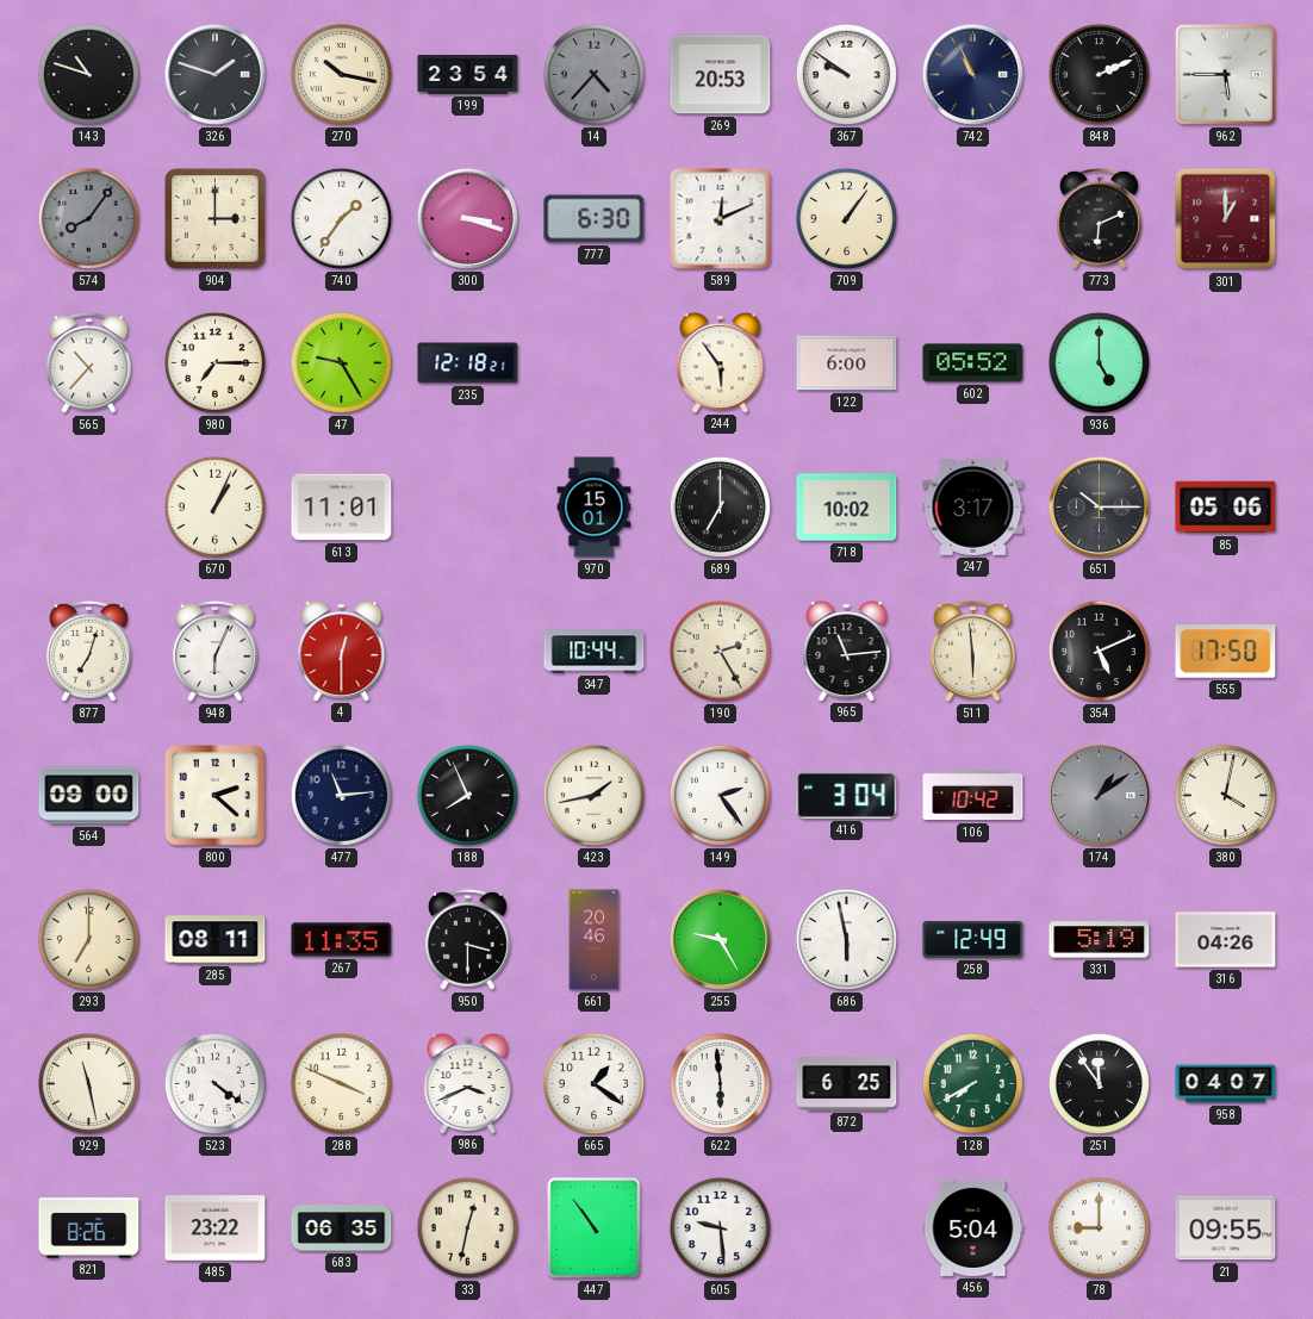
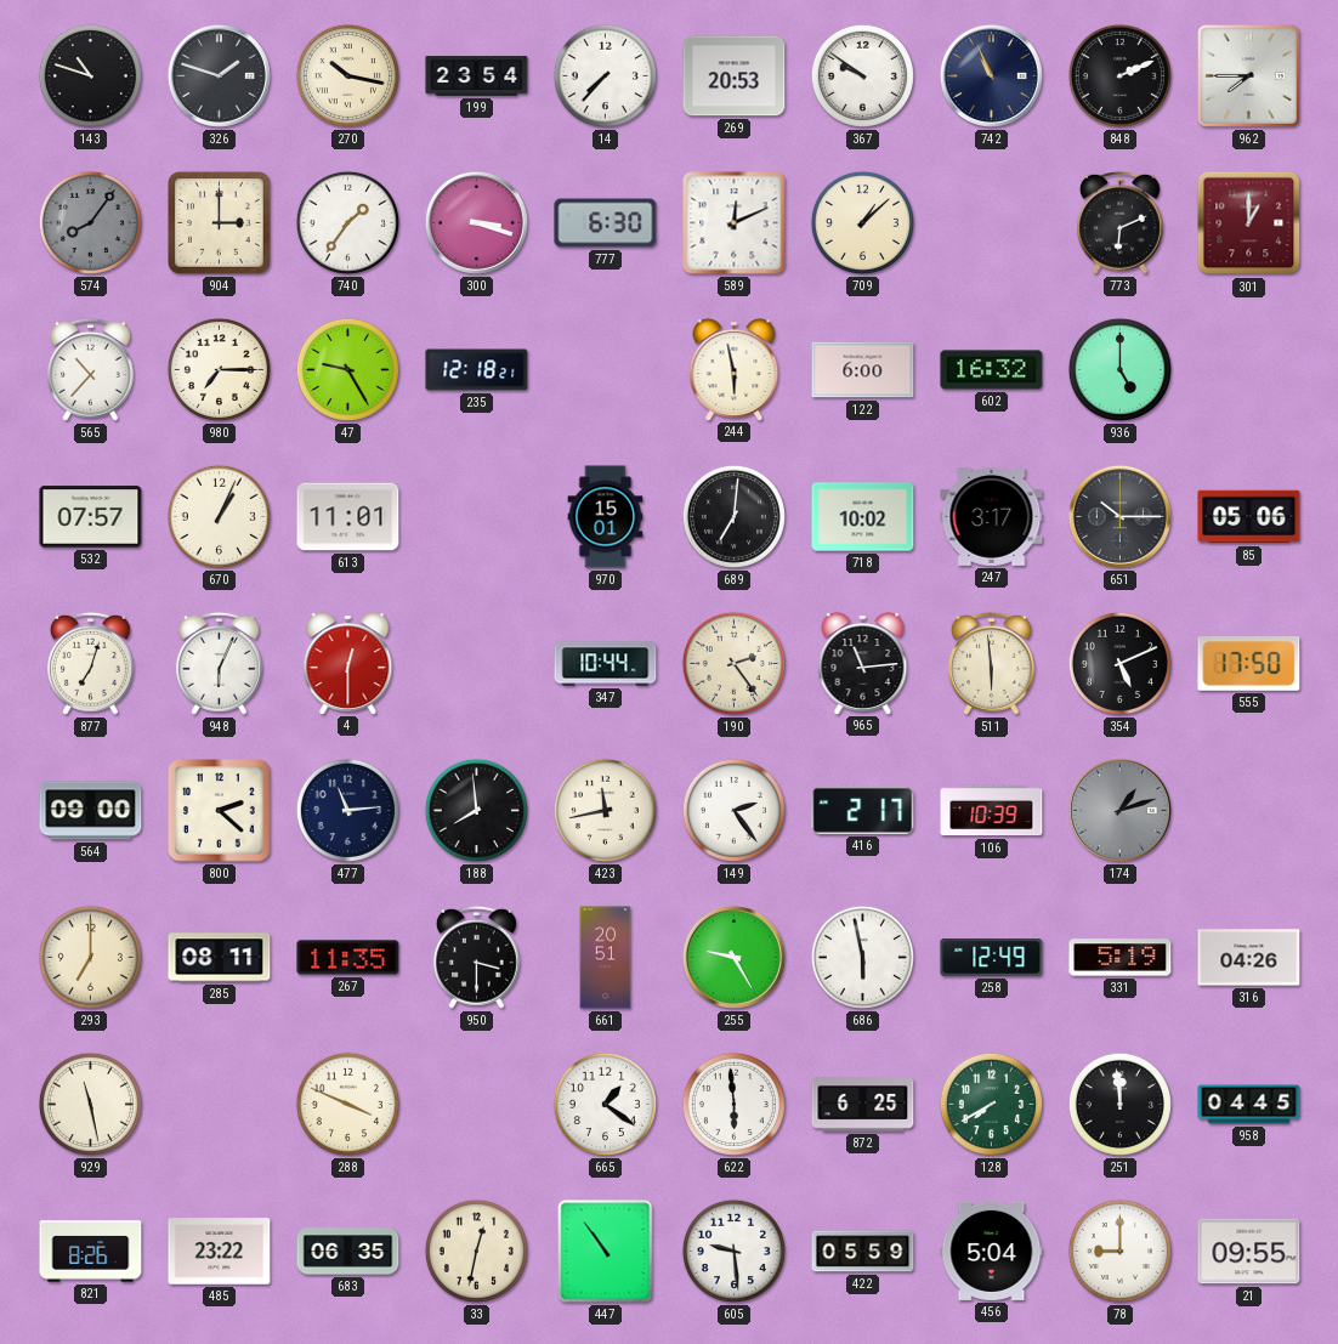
14: 4:37 -> 7:37
14 dial: grey -> white
962: 5:45 -> 7:45
709: 1:06 -> 1:08
244: 5:54 -> 5:58
602: 05:52 -> 16:32
532: none -> 07:57
689: 7:00 -> 7:01
190: 2:25 -> 2:24
188: 7:56 -> 7:59
423: 1:43 -> 11:43
416: 3:04 -> 2:17
106: 10:42 -> 10:39
174: 1:09 -> 1:12
380: 4:02 -> none
661: 20:46 -> 20:51
523: 4:21 -> none
986: 3:41 -> none
251: 11:54 -> 11:59
958: 04:07 -> 04:45
422: none -> 05:59
